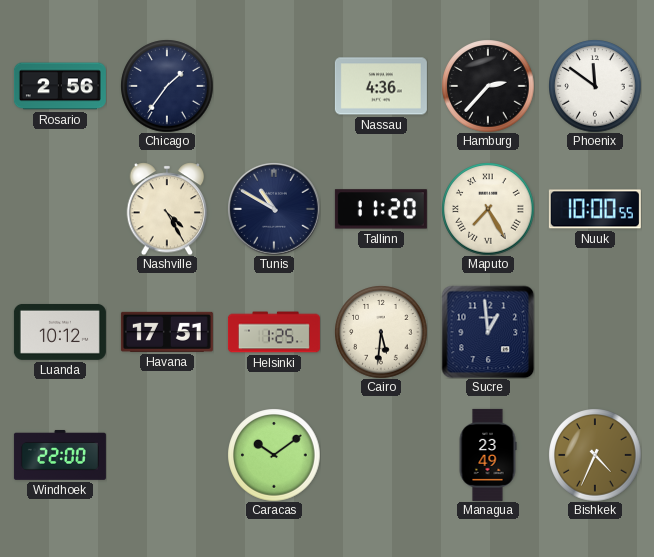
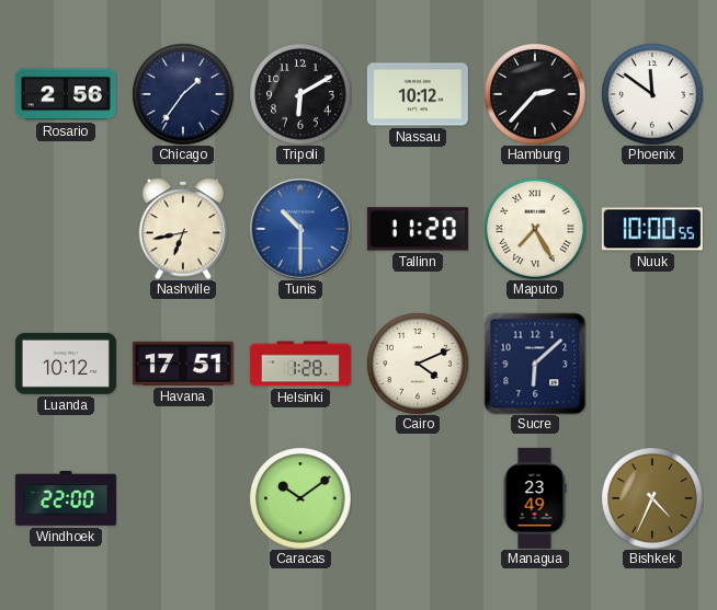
Tripoli: none -> 6:10
Nassau: 4:36 -> 10:12
Nashville: 4:25 -> 6:43
Tunis: 10:50 -> 10:30
Tunis dial: navy -> blue
Helsinki: 1:25 -> 1:28
Cairo: 5:31 -> 4:11
Sucre: 12:59 -> 6:08
